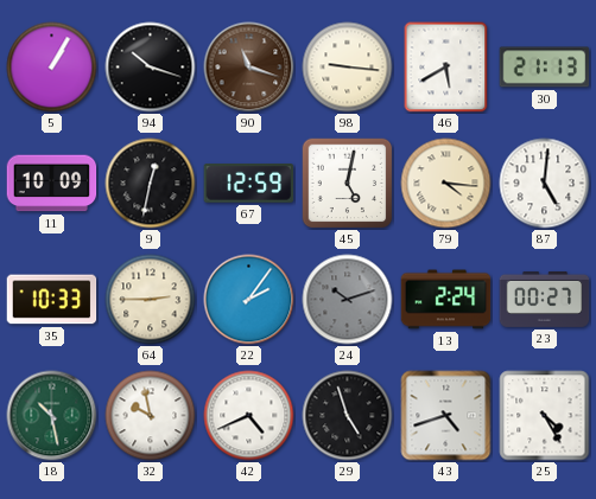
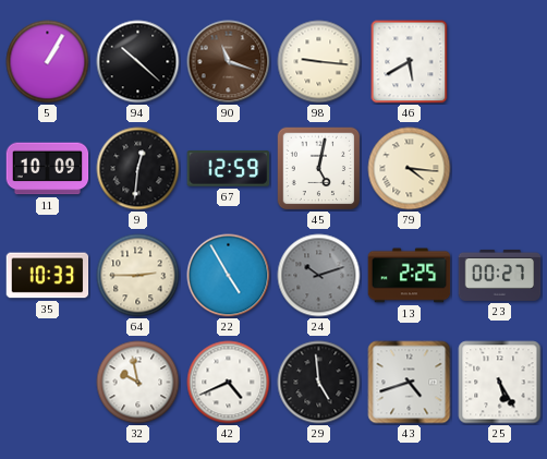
94: 10:18 -> 10:22
30: 21:13 -> none
9: 12:32 -> 12:31
87: 5:01 -> none
22: 2:06 -> 4:55
13: 2:24 -> 2:25
18: 10:28 -> none
29: 4:57 -> 4:59
25: 4:25 -> 5:25
